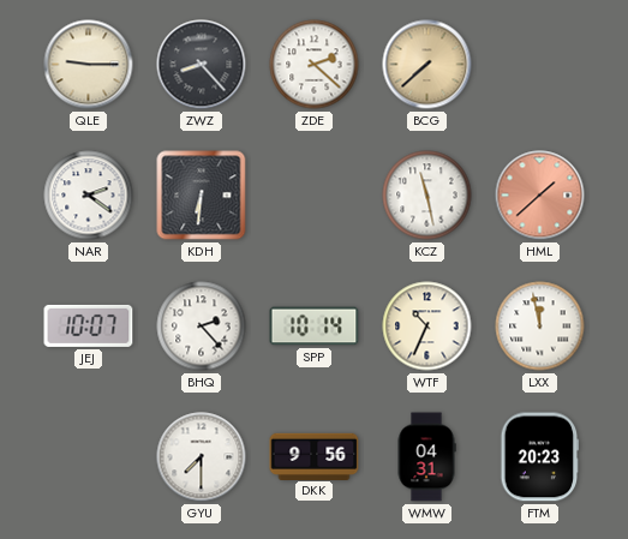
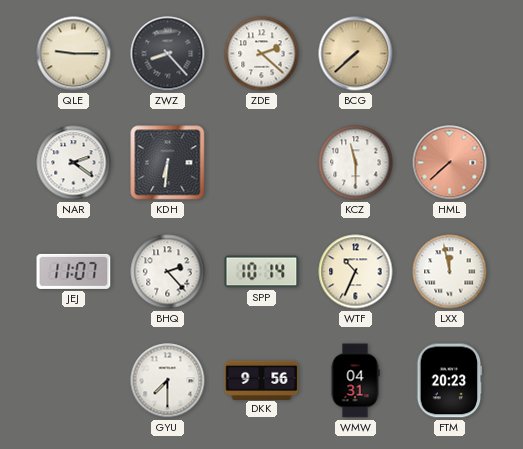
KCZ: 11:28 -> 11:30
HML: 1:38 -> 7:38
JEJ: 10:07 -> 11:07
